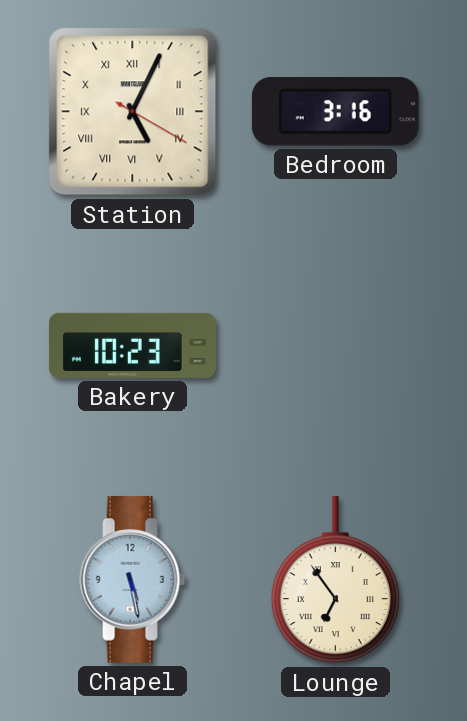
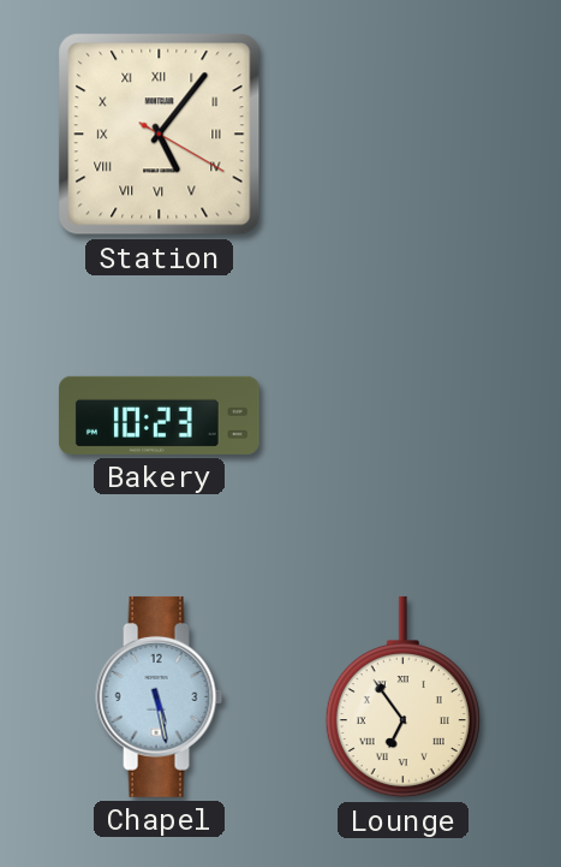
Station: 5:04 -> 5:06
Bedroom: 3:16 -> none
